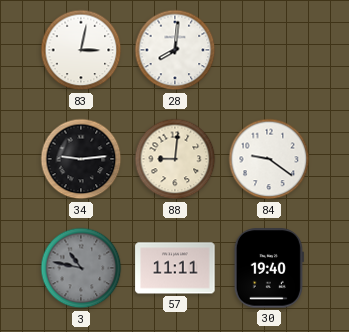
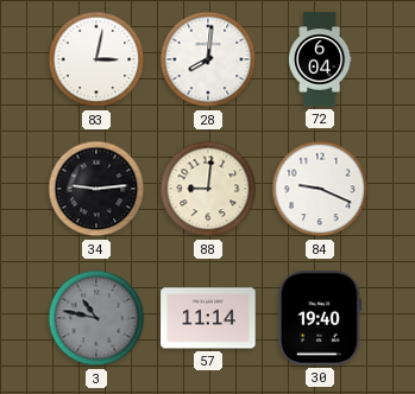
72: none -> 6:04
84: 9:21 -> 9:19
57: 11:11 -> 11:14
